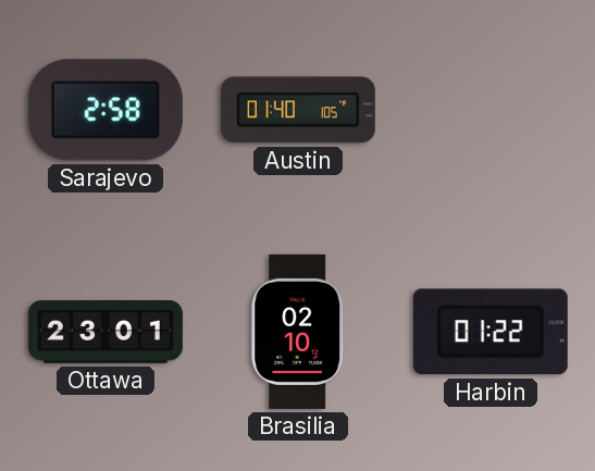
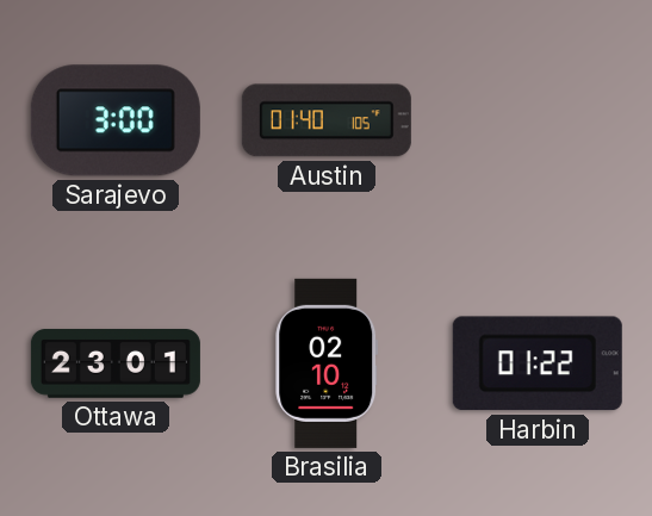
Sarajevo: 2:58 -> 3:00
